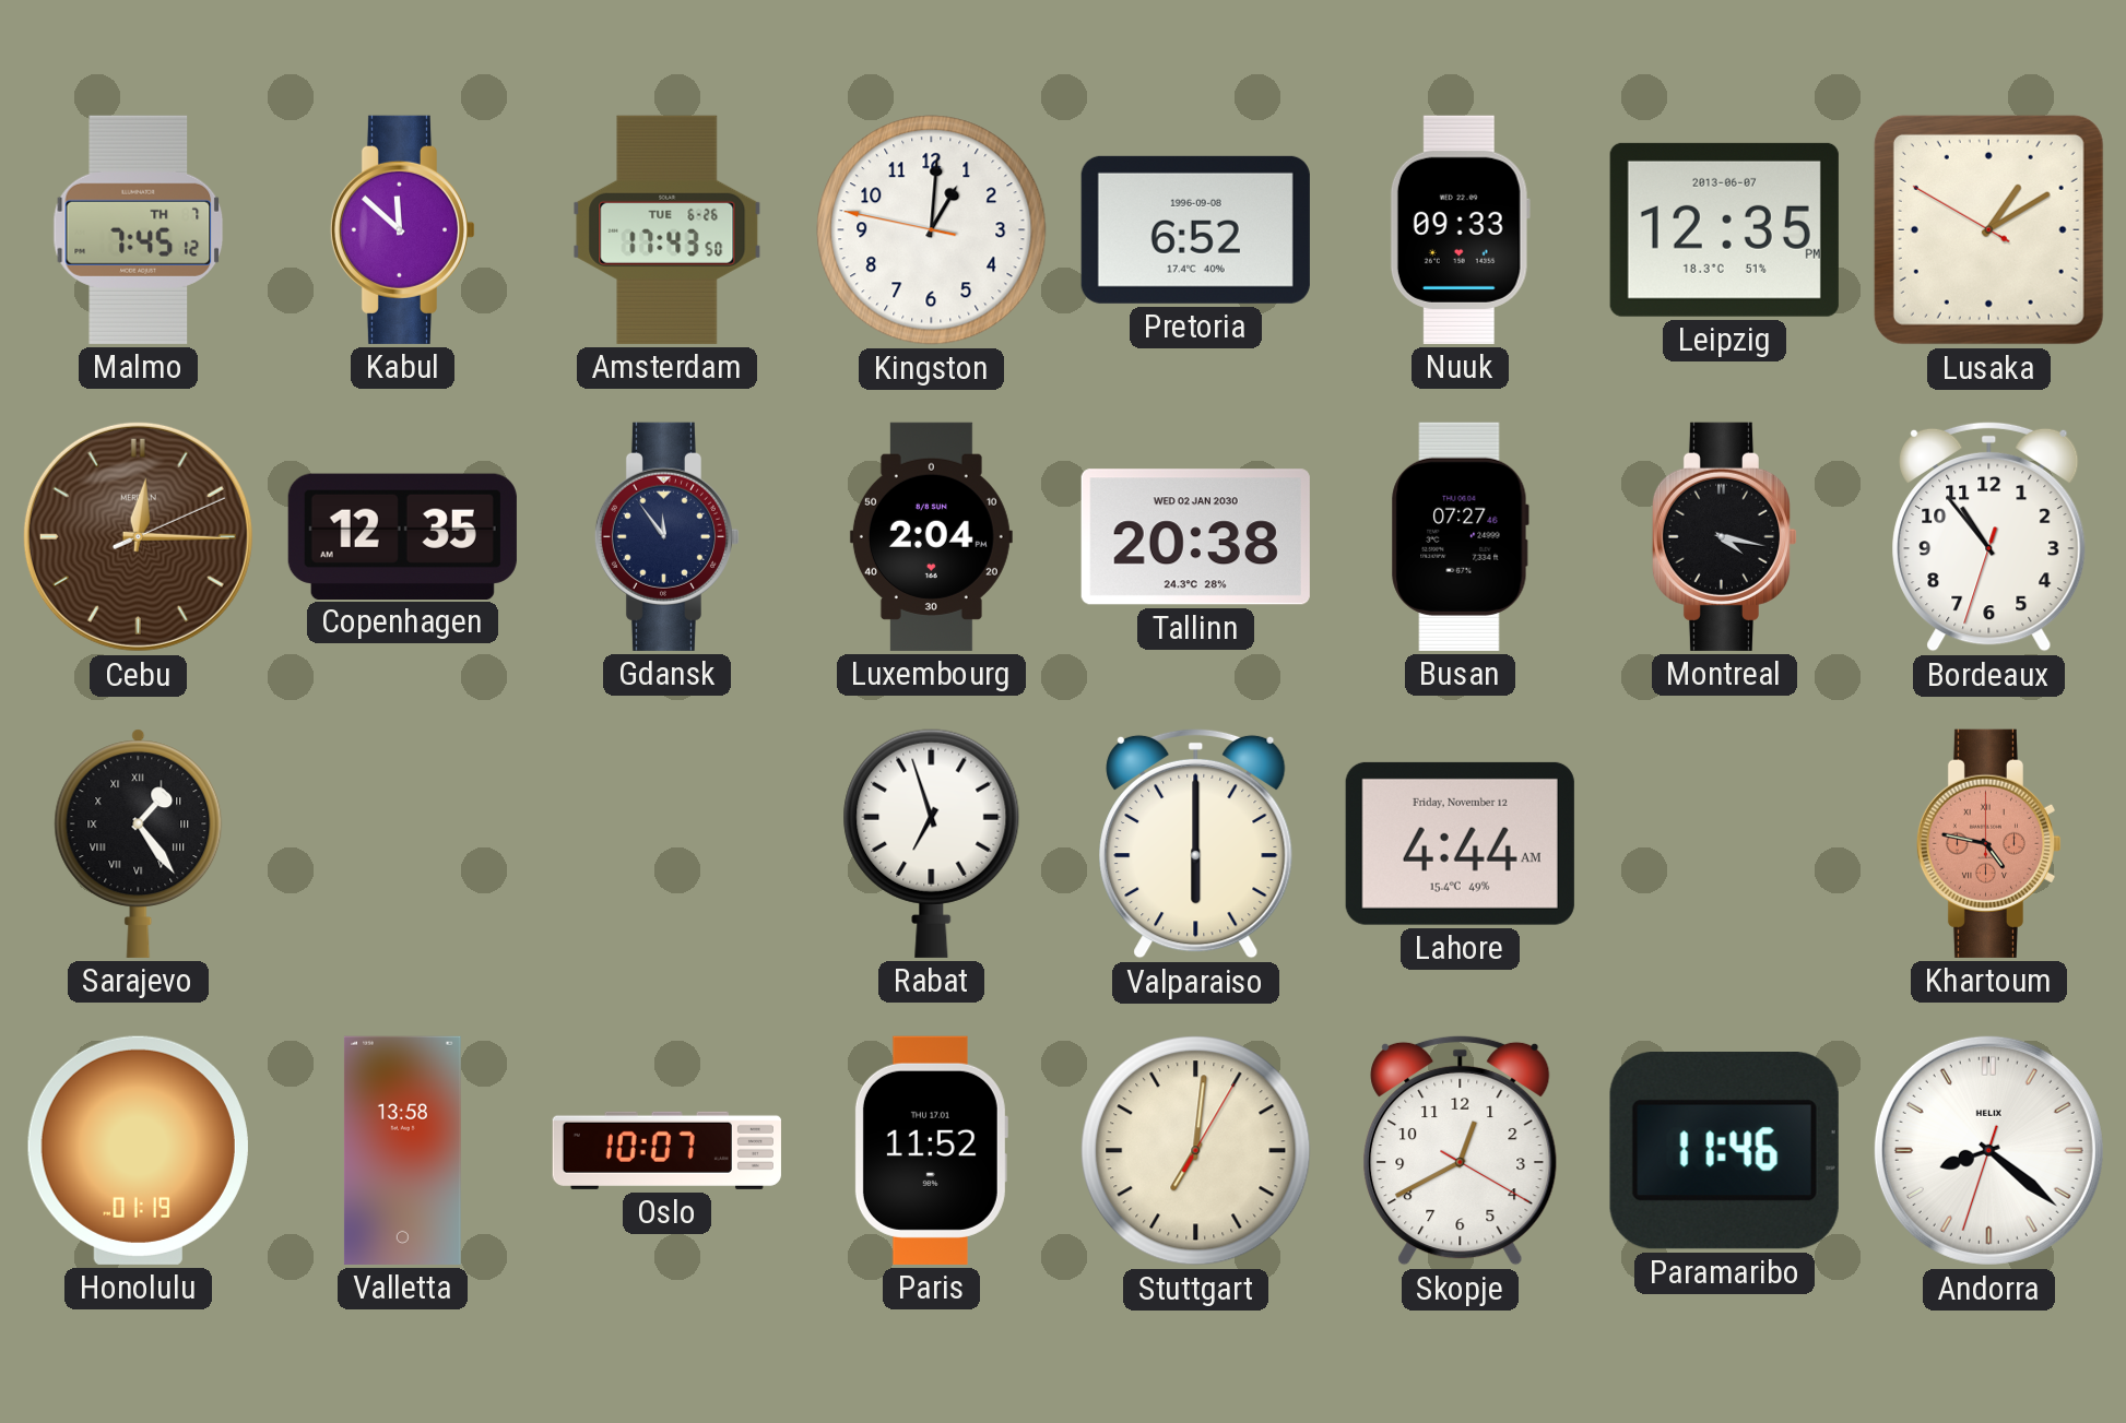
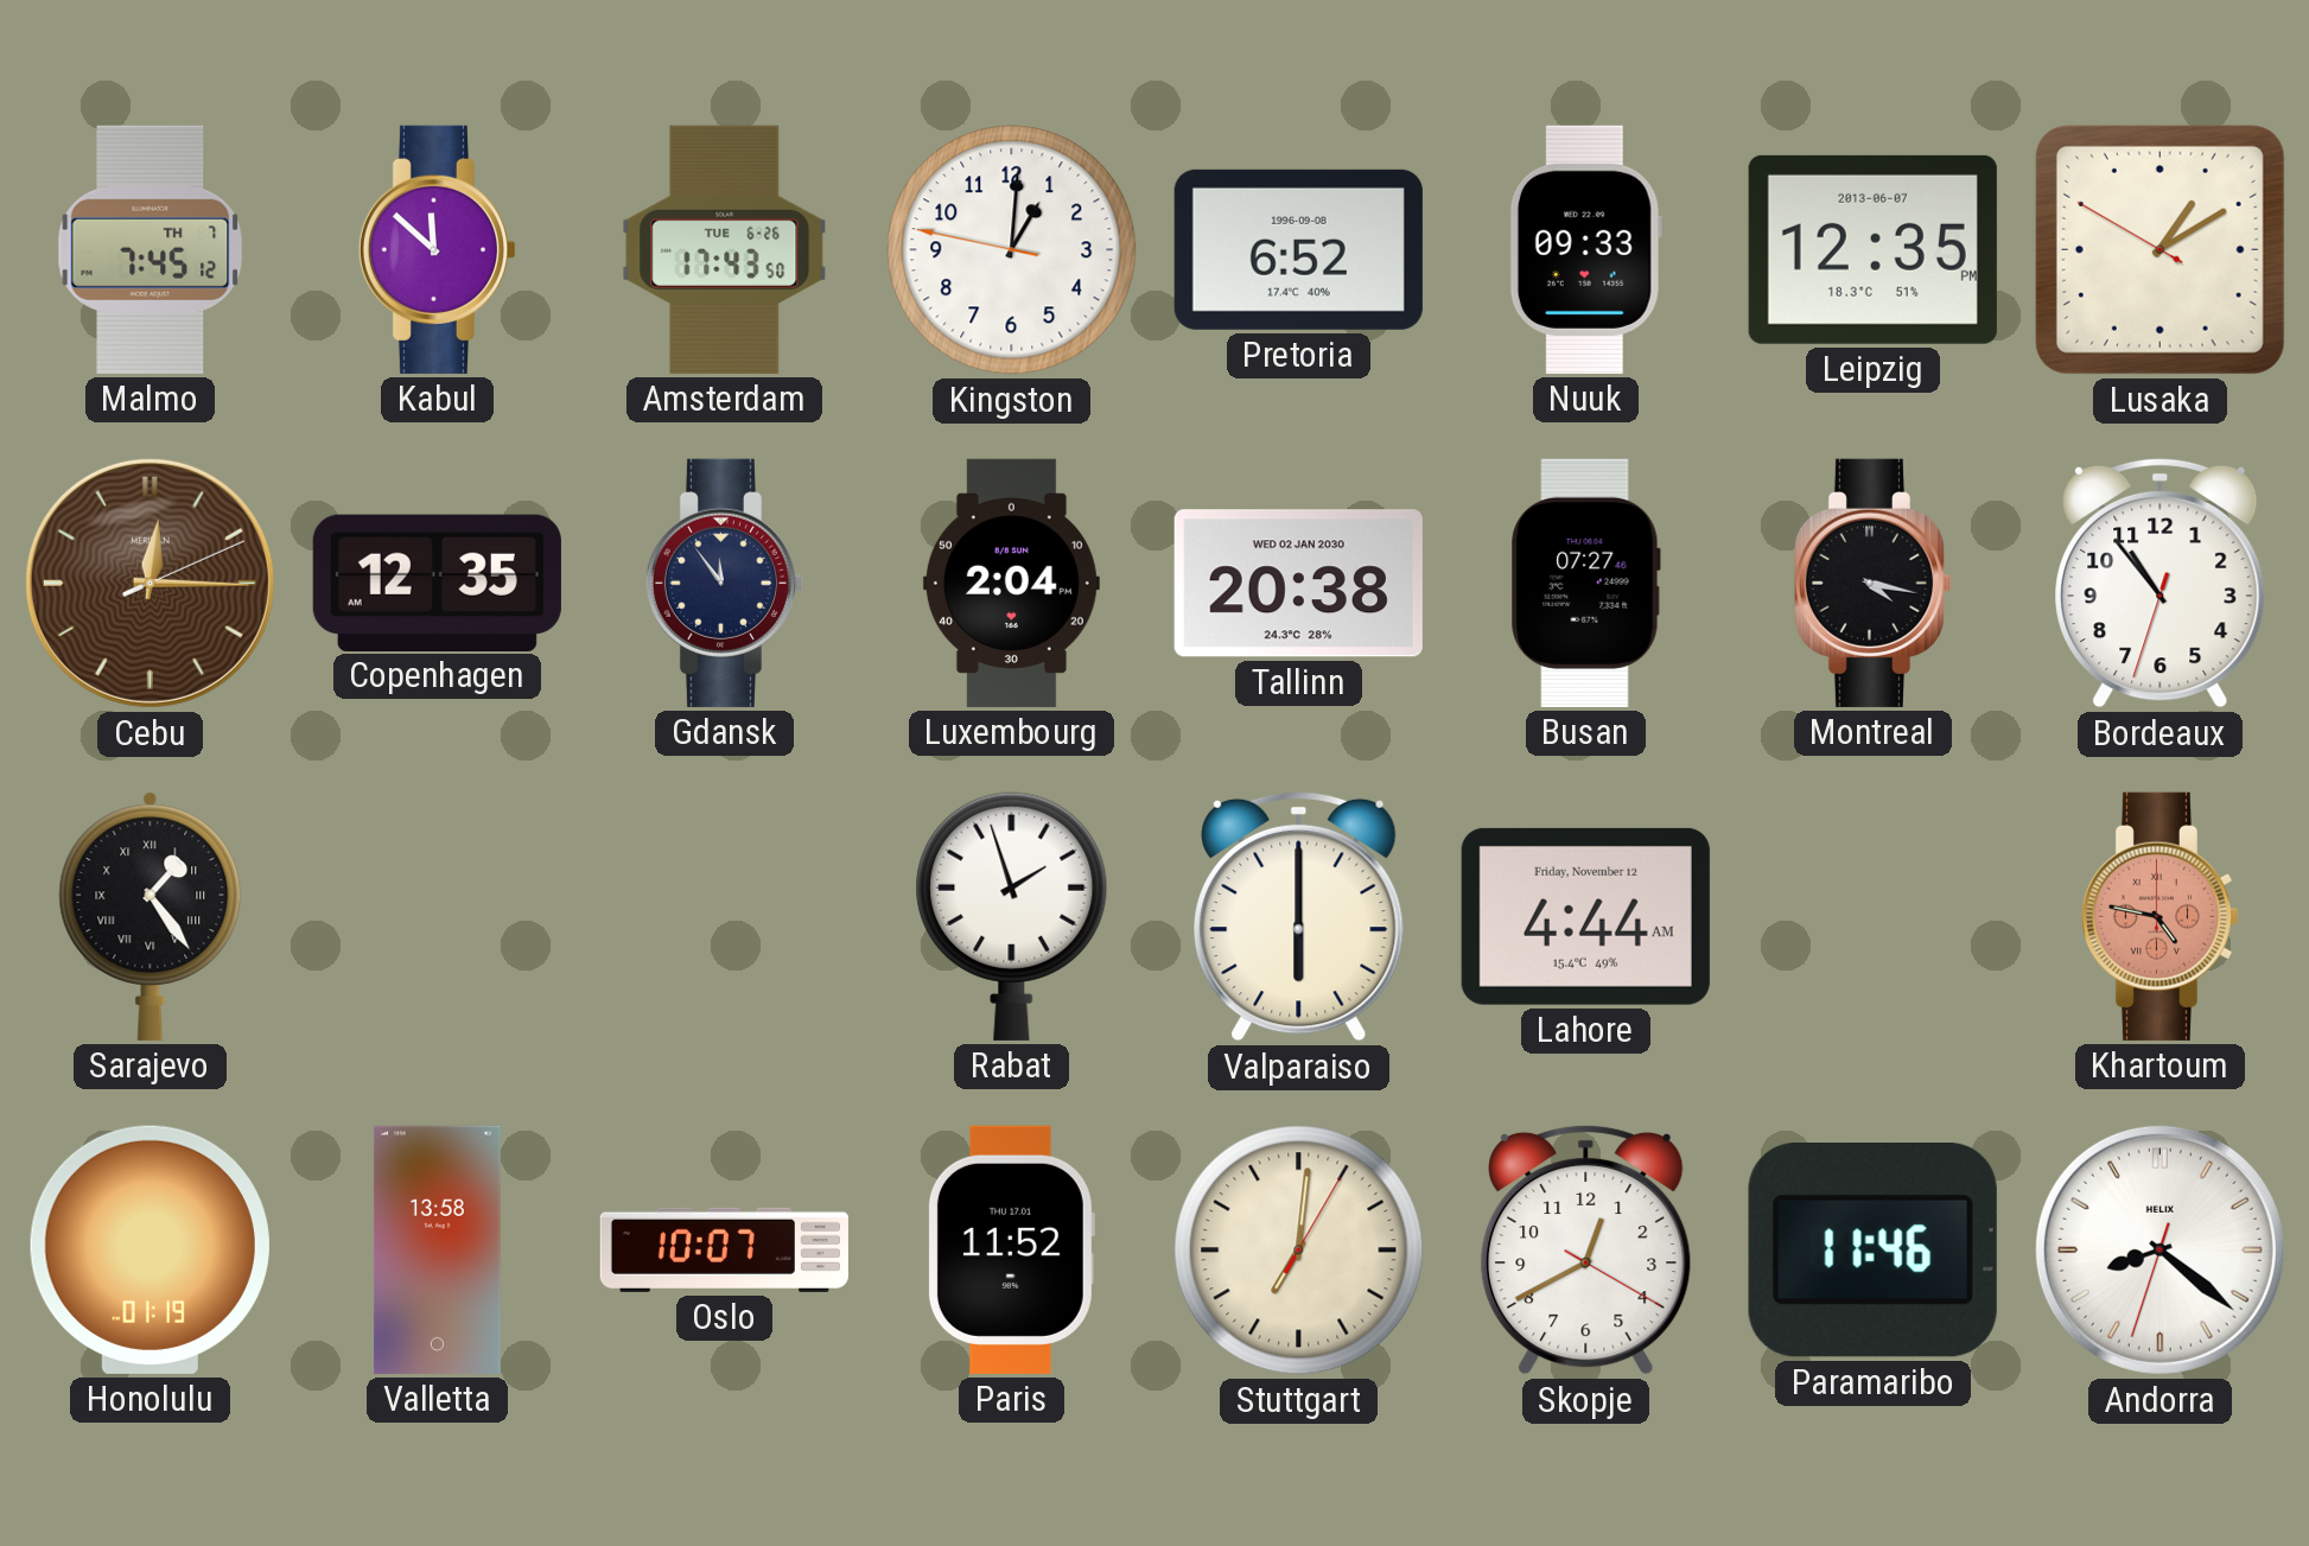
Rabat: 6:57 -> 1:57
